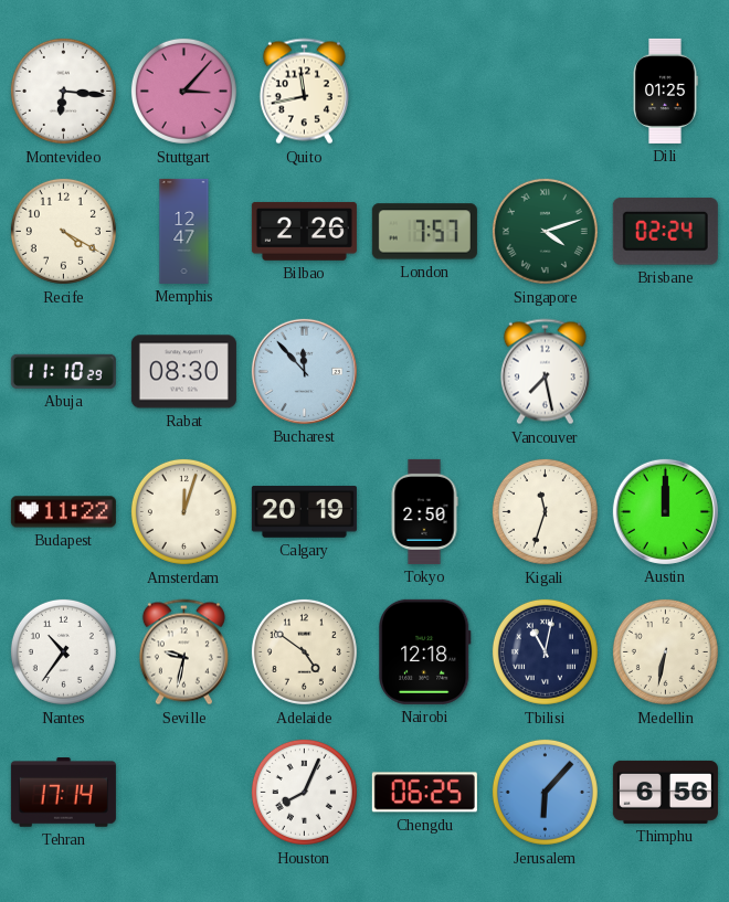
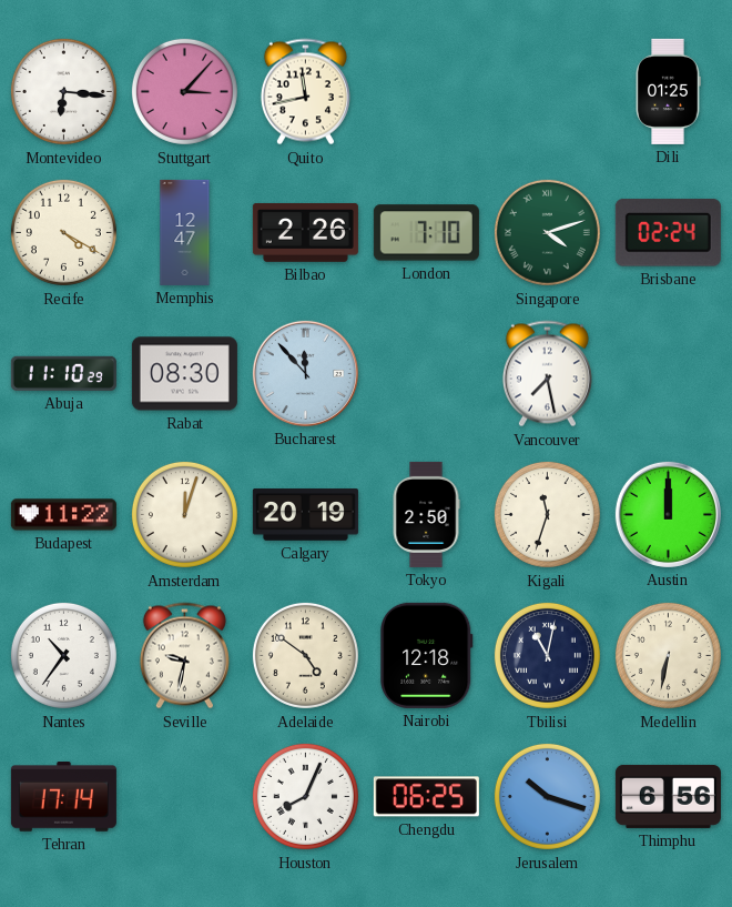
London: 7:57 -> 7:10
Jerusalem: 6:07 -> 10:18
